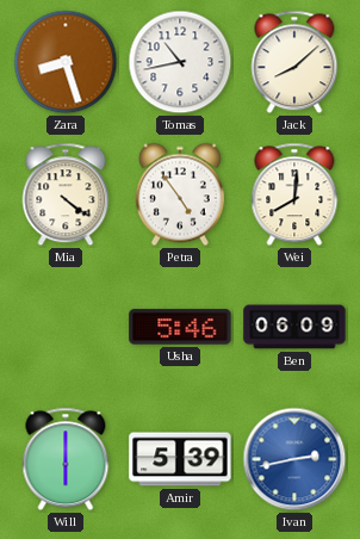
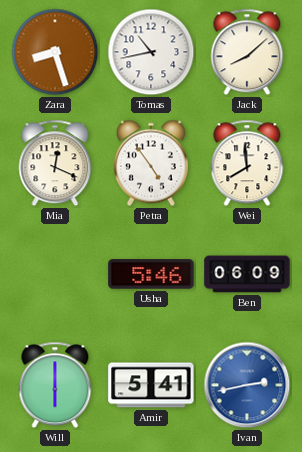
Mia: 4:21 -> 12:19
Wei: 8:01 -> 7:59
Amir: 5:39 -> 5:41
